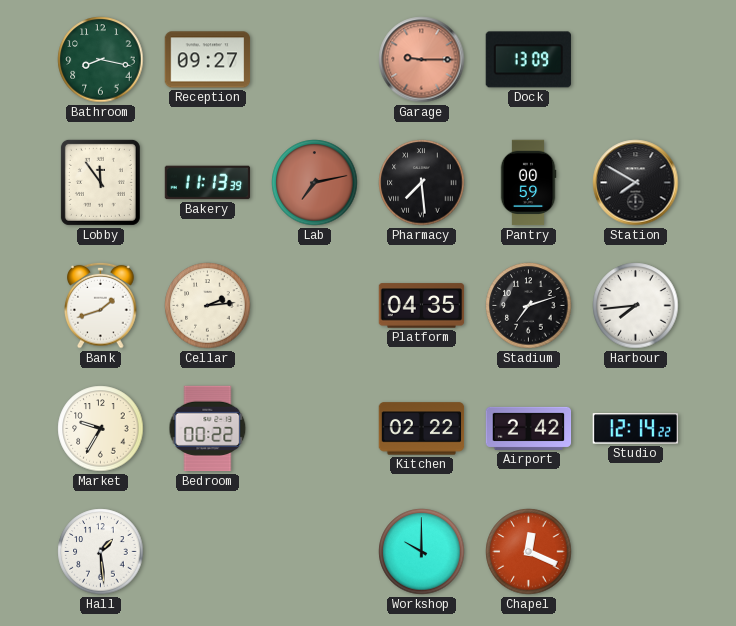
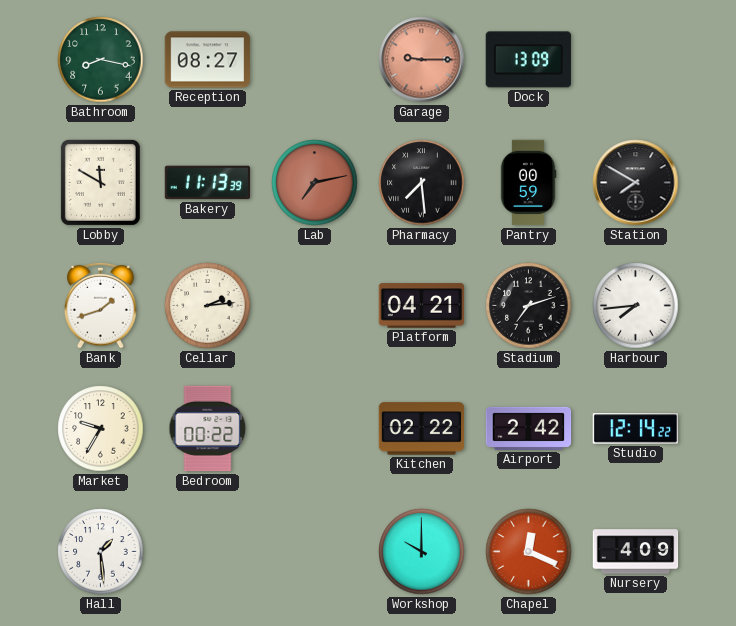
Reception: 09:27 -> 08:27
Lobby: 11:54 -> 11:50
Platform: 04:35 -> 04:21
Nursery: none -> 4:09
